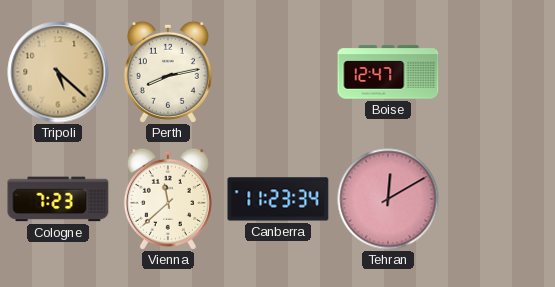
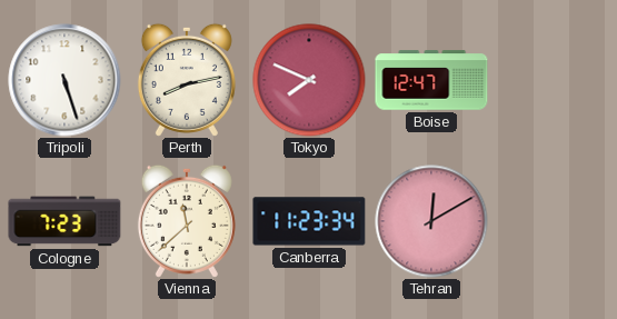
Tripoli: 5:22 -> 5:27
Tripoli dial: champagne -> white
Tokyo: none -> 7:49
